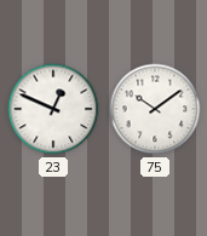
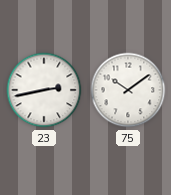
23: 12:49 -> 2:43
